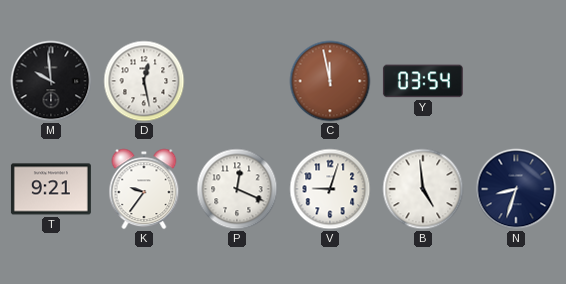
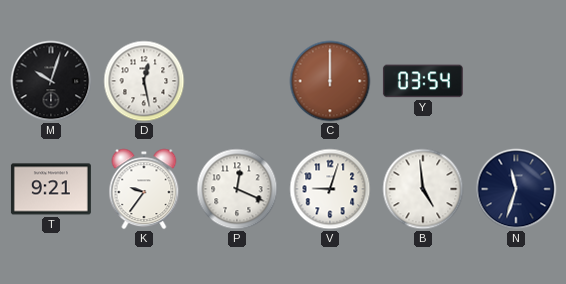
M: 9:59 -> 10:03
C: 11:58 -> 12:00
N: 8:33 -> 11:33
